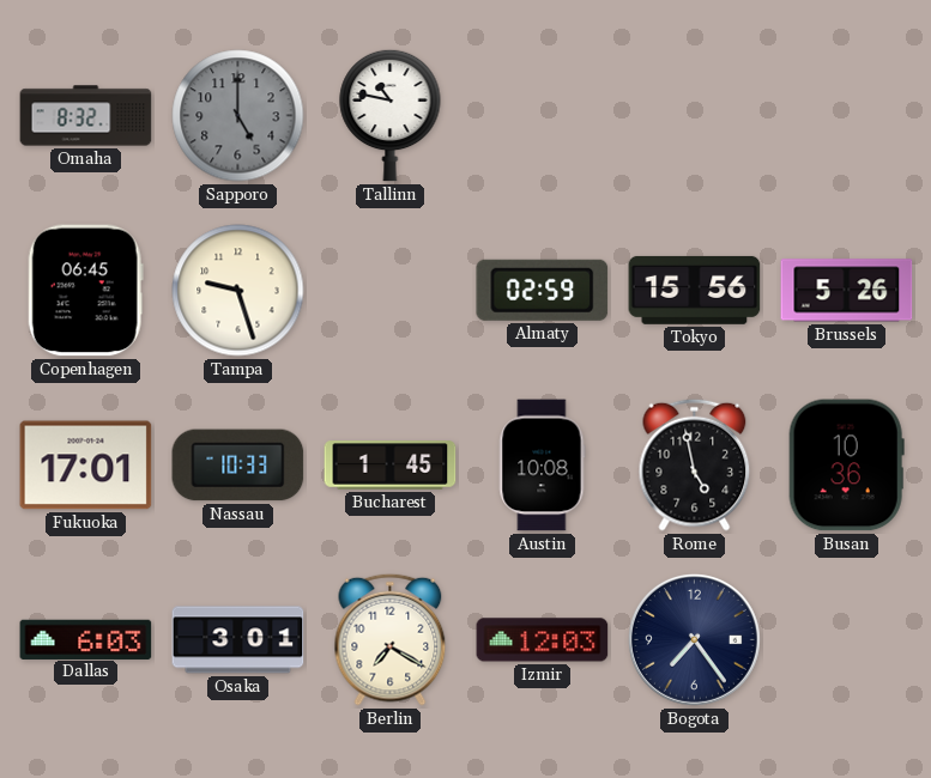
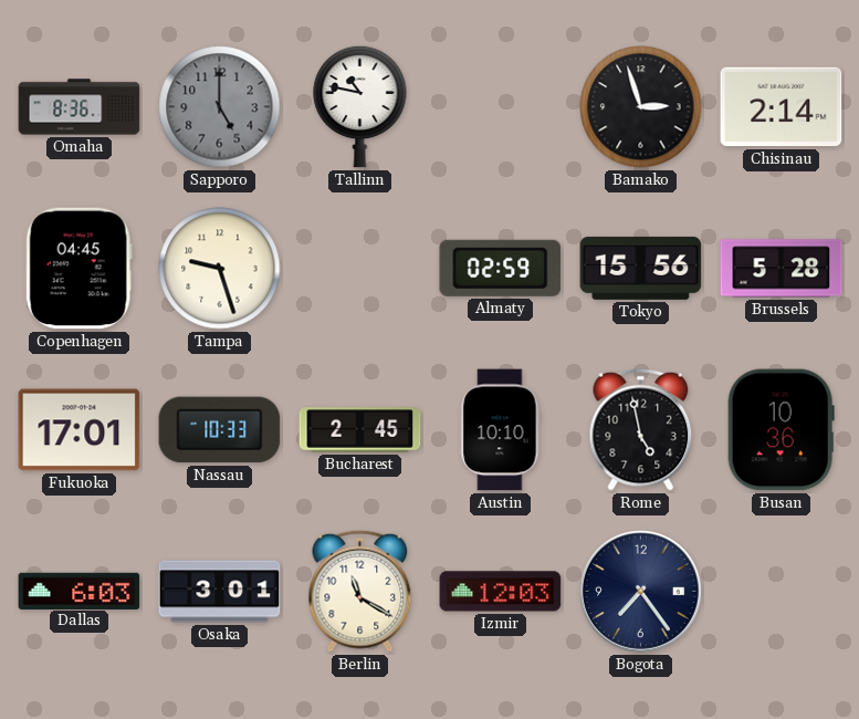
Omaha: 8:32 -> 8:36
Bamako: none -> 2:57
Chisinau: none -> 2:14
Copenhagen: 06:45 -> 04:45
Brussels: 5:26 -> 5:28
Bucharest: 1:45 -> 2:45
Austin: 10:08 -> 10:10
Berlin: 7:20 -> 11:20
